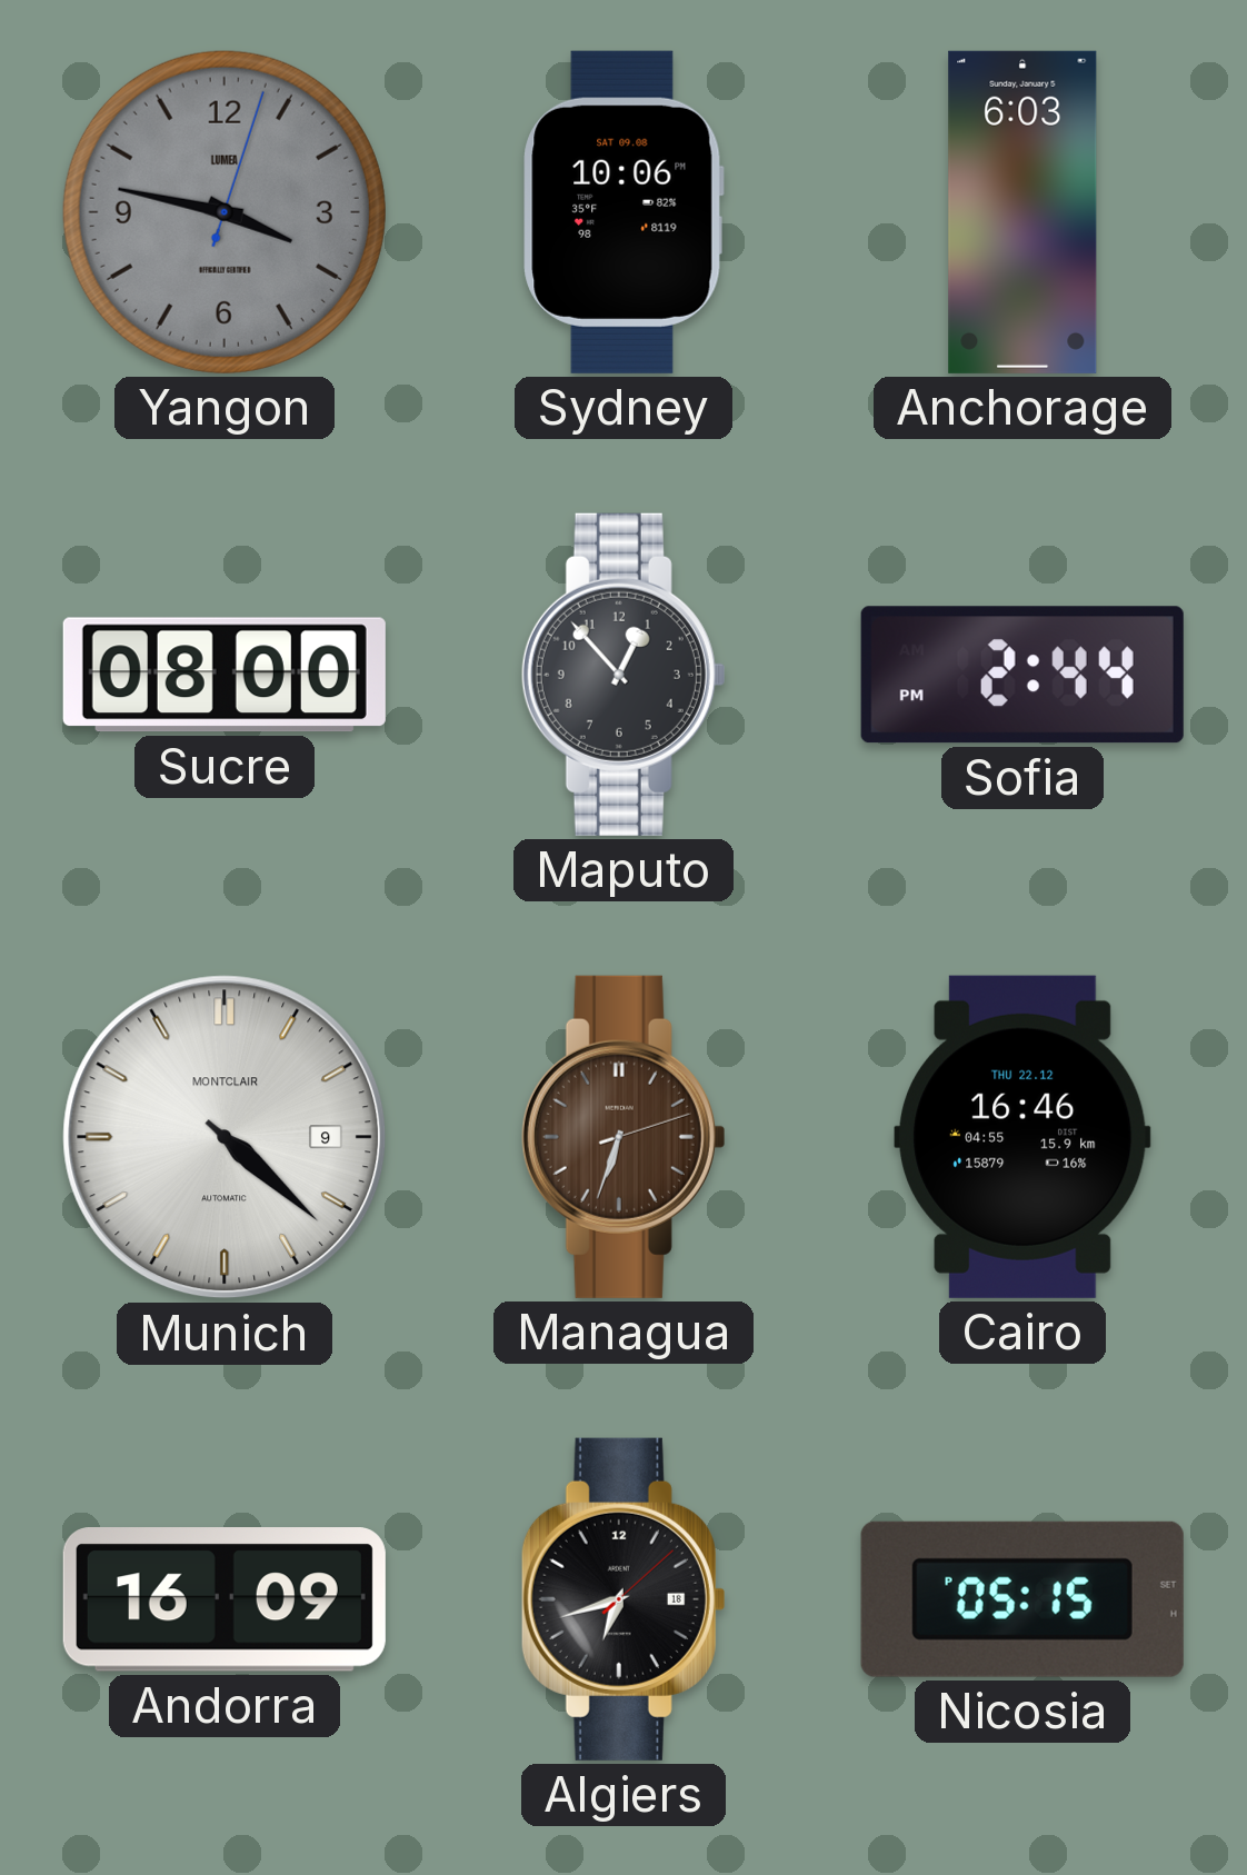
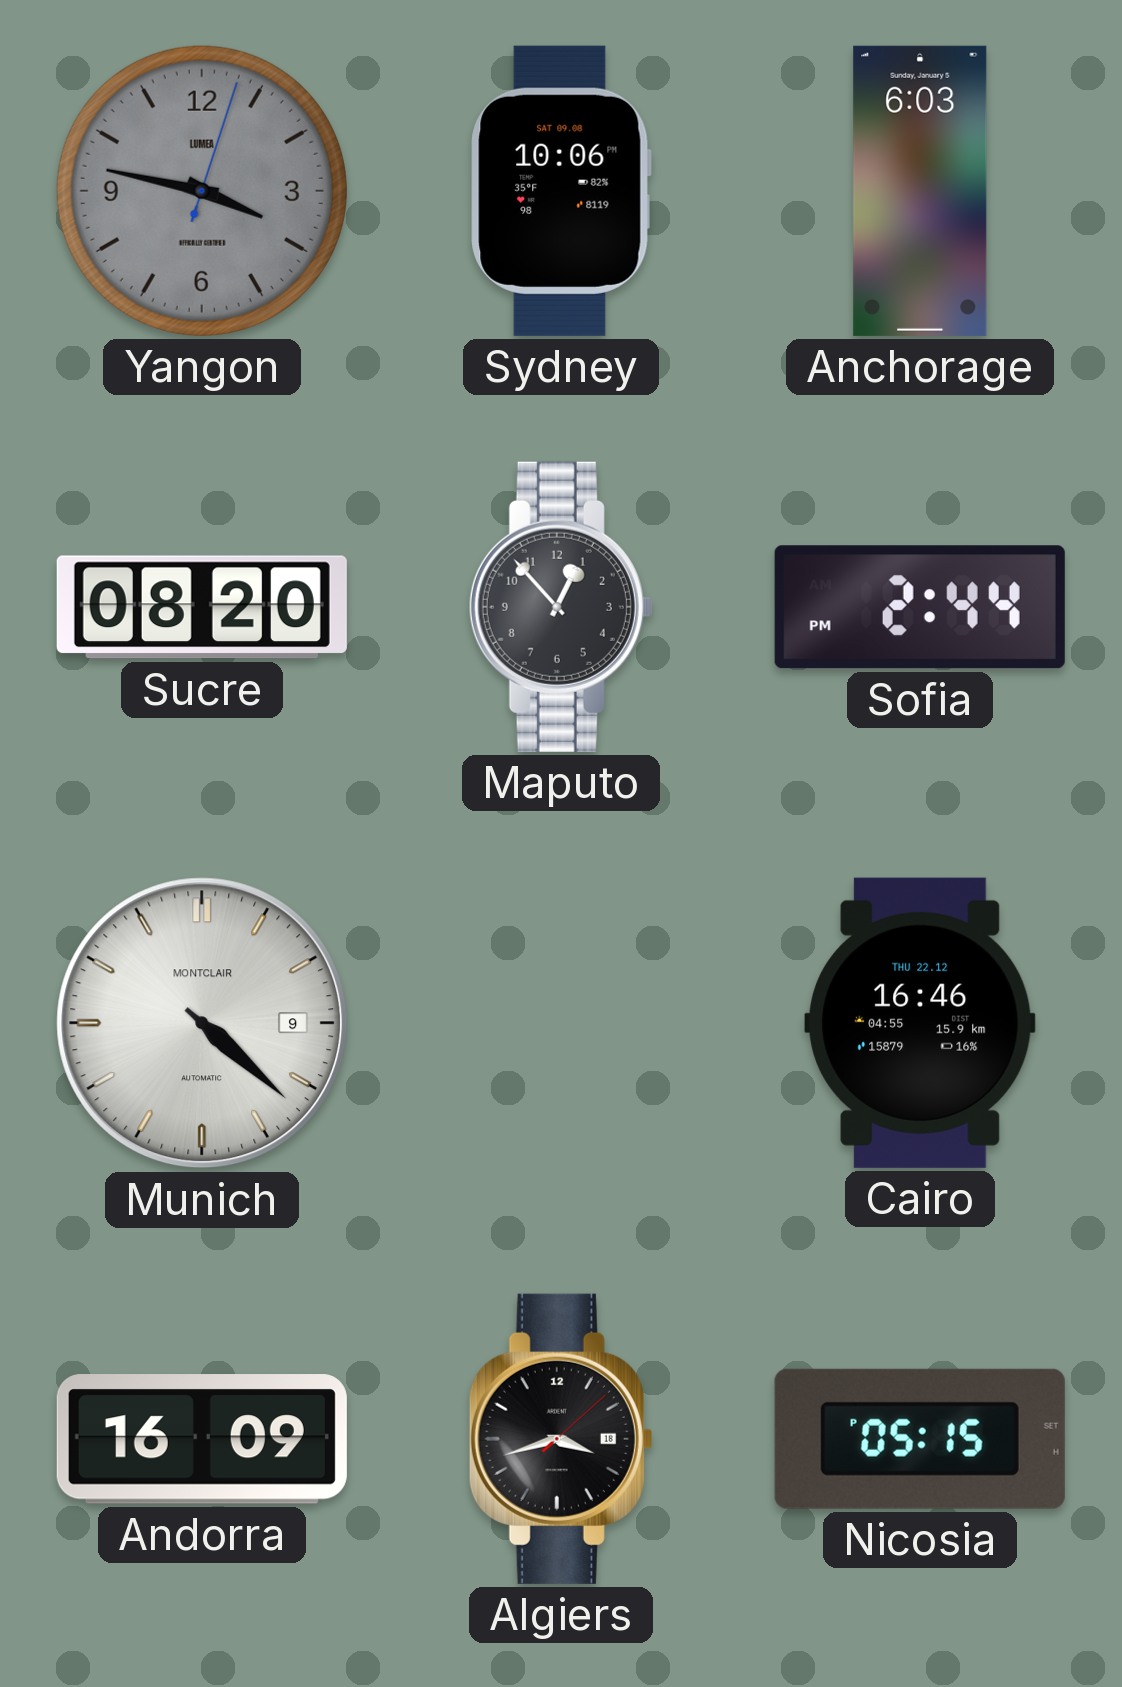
Sucre: 08:00 -> 08:20
Managua: 6:33 -> none
Algiers: 6:42 -> 3:42
